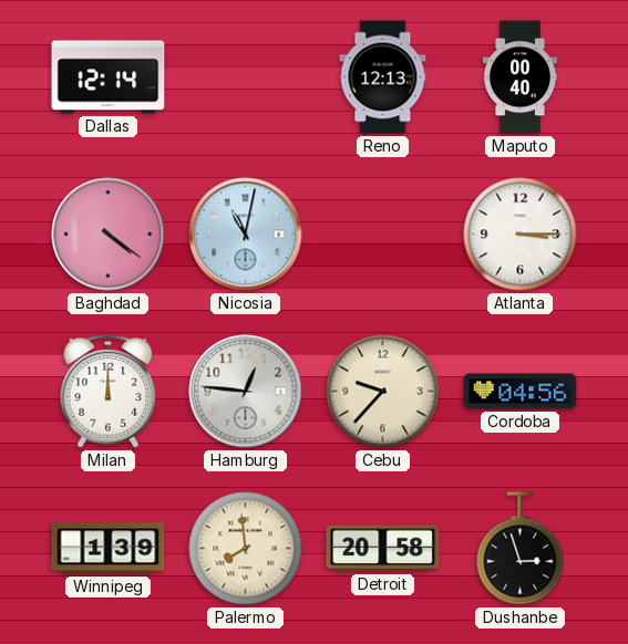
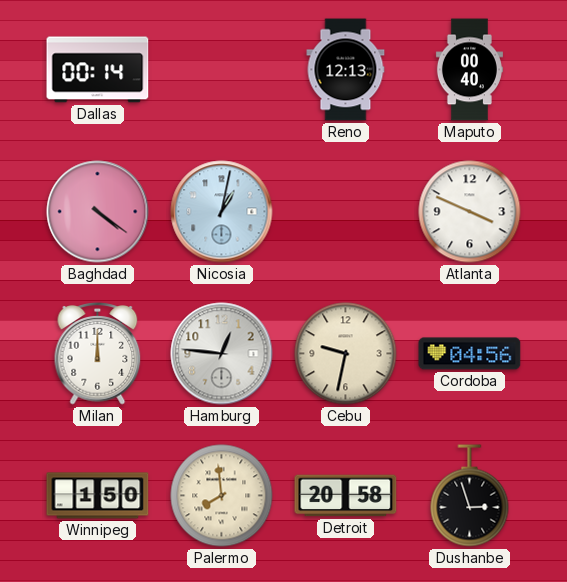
Dallas: 12:14 -> 00:14
Nicosia: 11:02 -> 1:02
Atlanta: 3:15 -> 3:49
Cebu: 9:37 -> 9:32
Winnipeg: 1:39 -> 1:50
